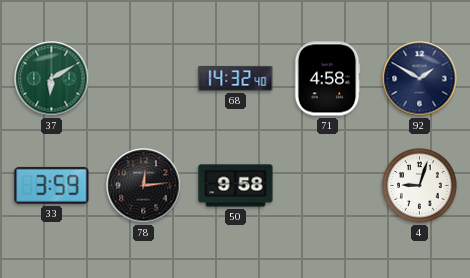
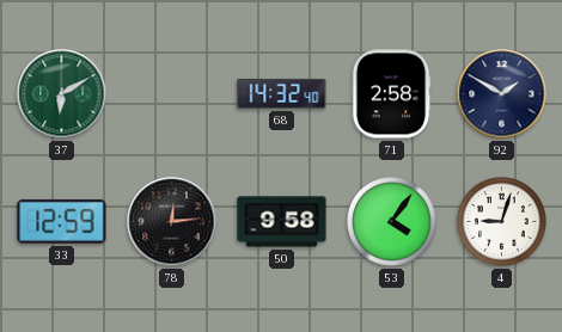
71: 4:58 -> 2:58
33: 3:59 -> 12:59
53: none -> 4:06
